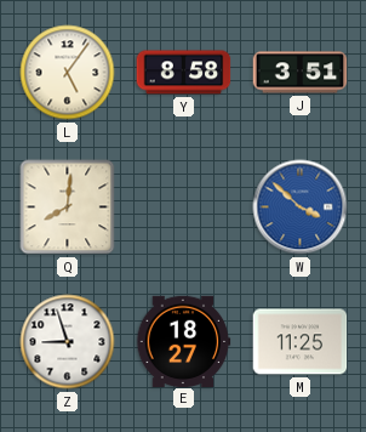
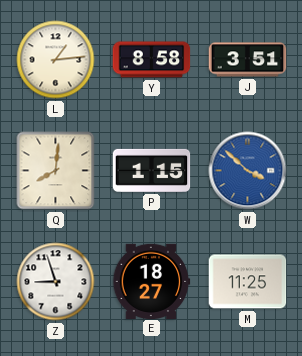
L: 5:06 -> 1:14
P: none -> 1:15
